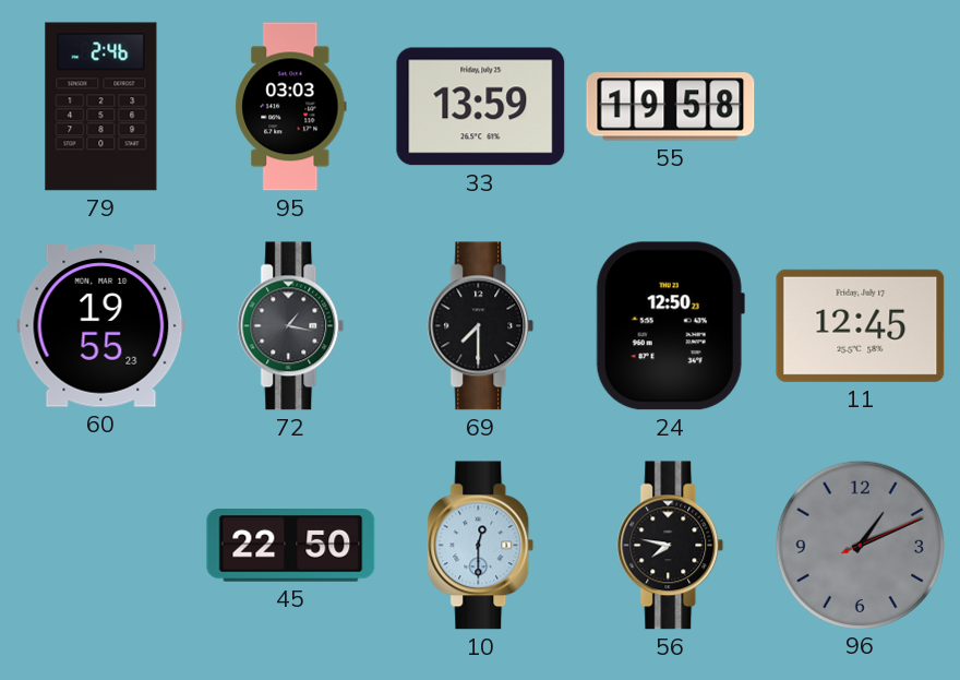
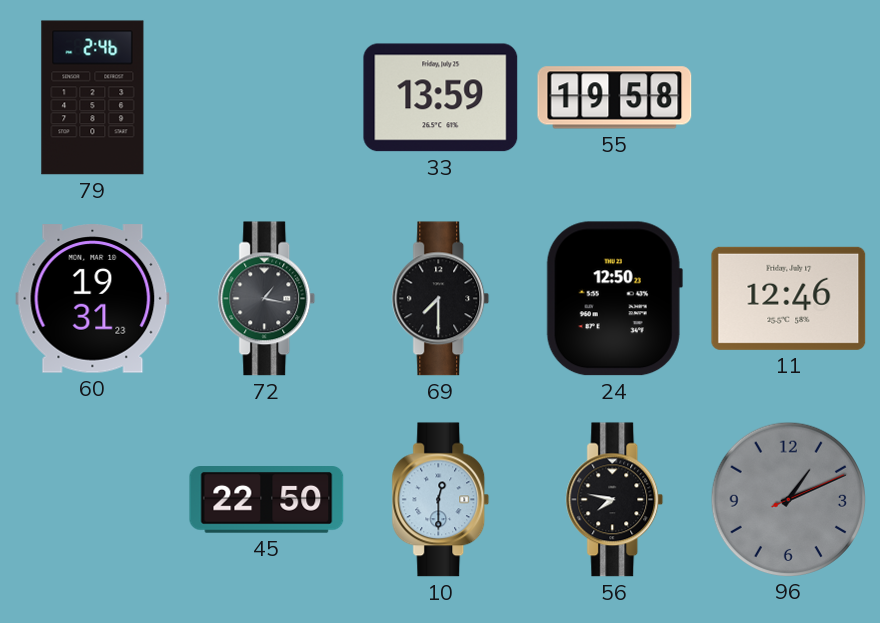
95: 03:03 -> none
60: 19:55 -> 19:31
11: 12:45 -> 12:46
